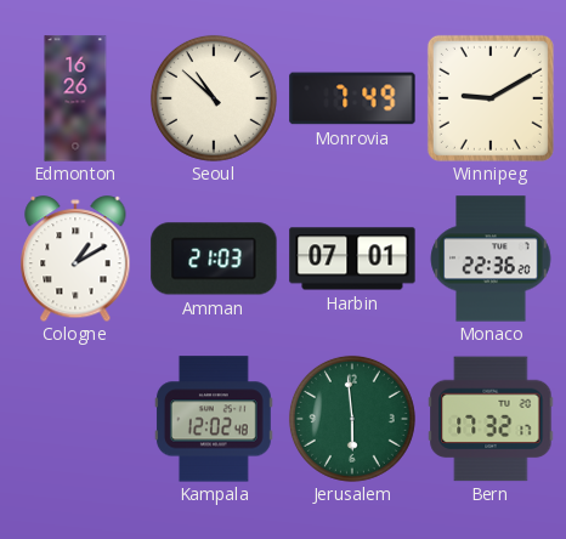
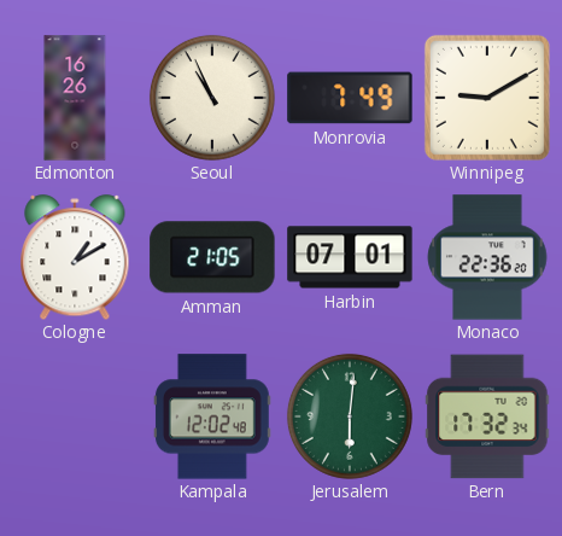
Seoul: 10:52 -> 10:56
Amman: 21:03 -> 21:05
Jerusalem: 5:59 -> 6:01
Bern: 17:32:17 -> 17:32:34
